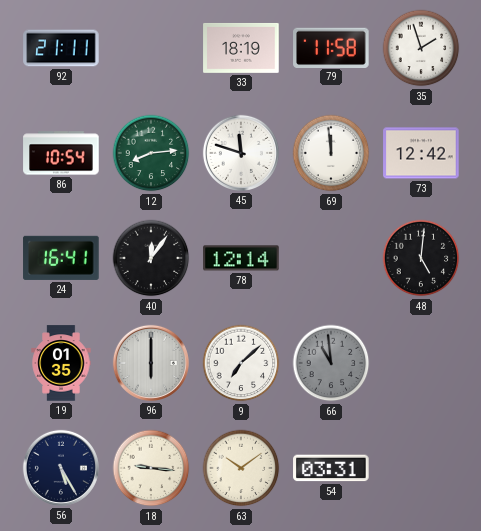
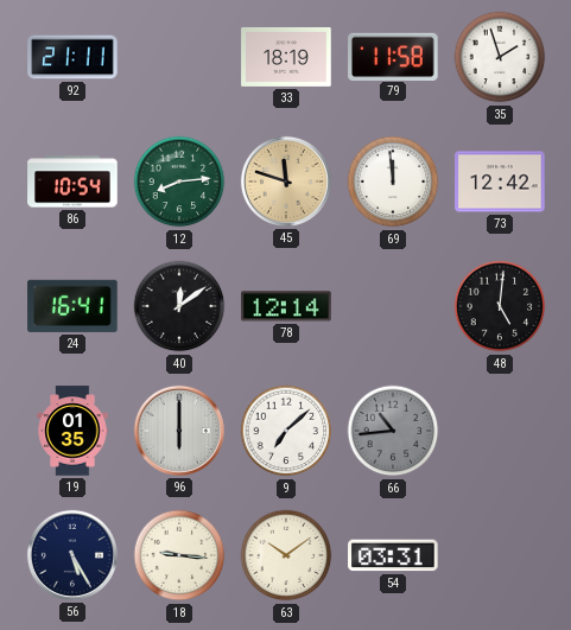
45 dial: white -> champagne
40: 12:06 -> 12:09
66: 10:59 -> 10:44
